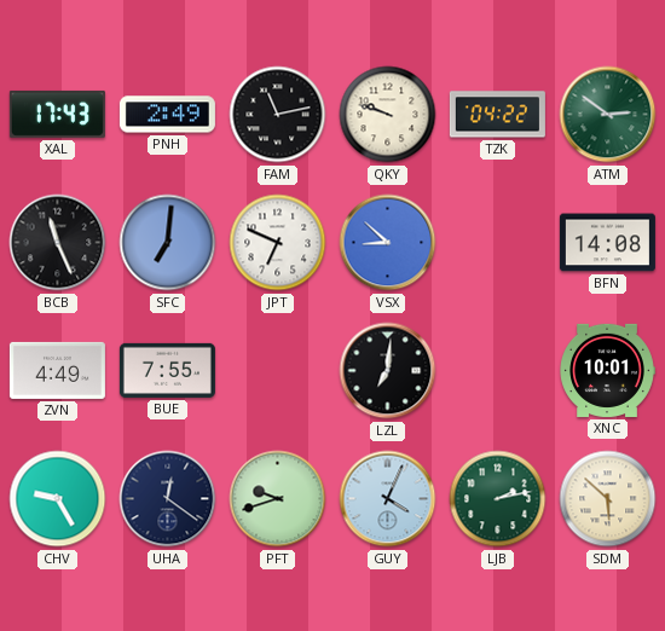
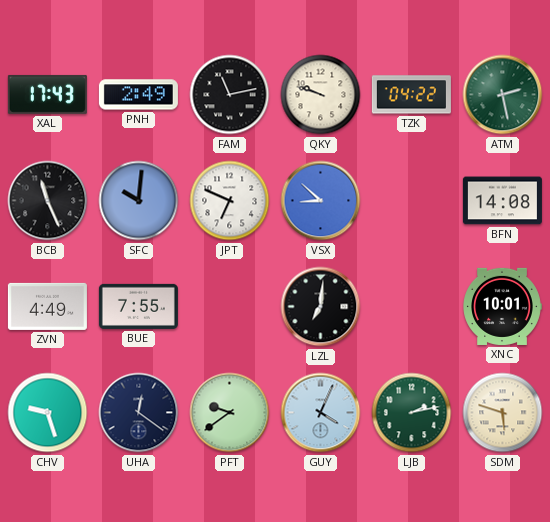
ATM: 2:51 -> 2:28
SFC: 7:01 -> 10:01
CHV: 9:25 -> 9:27
PFT: 9:42 -> 9:39
SDM: 5:52 -> 5:48
